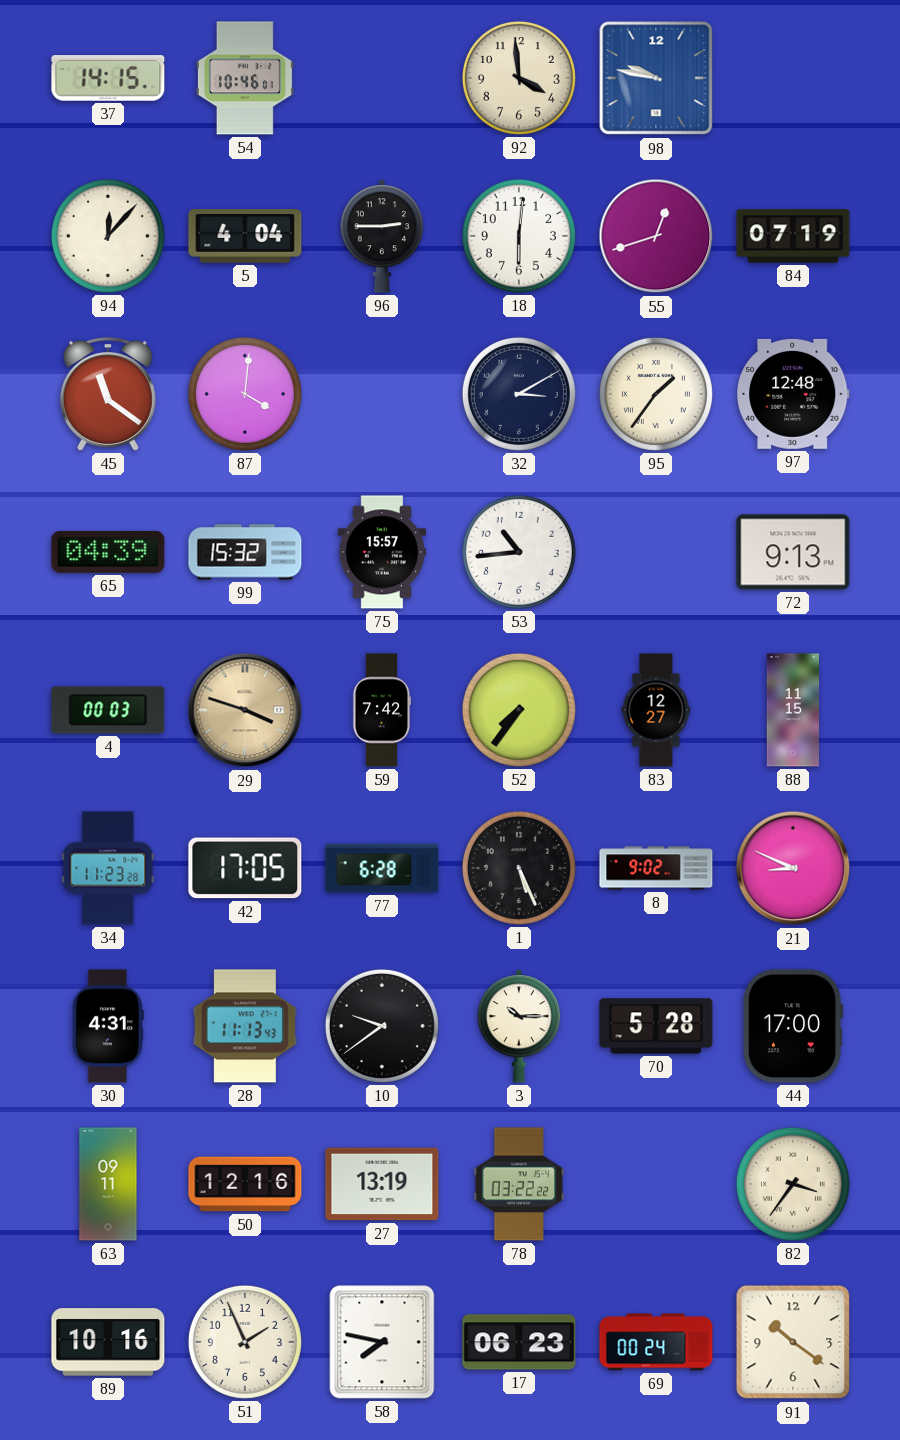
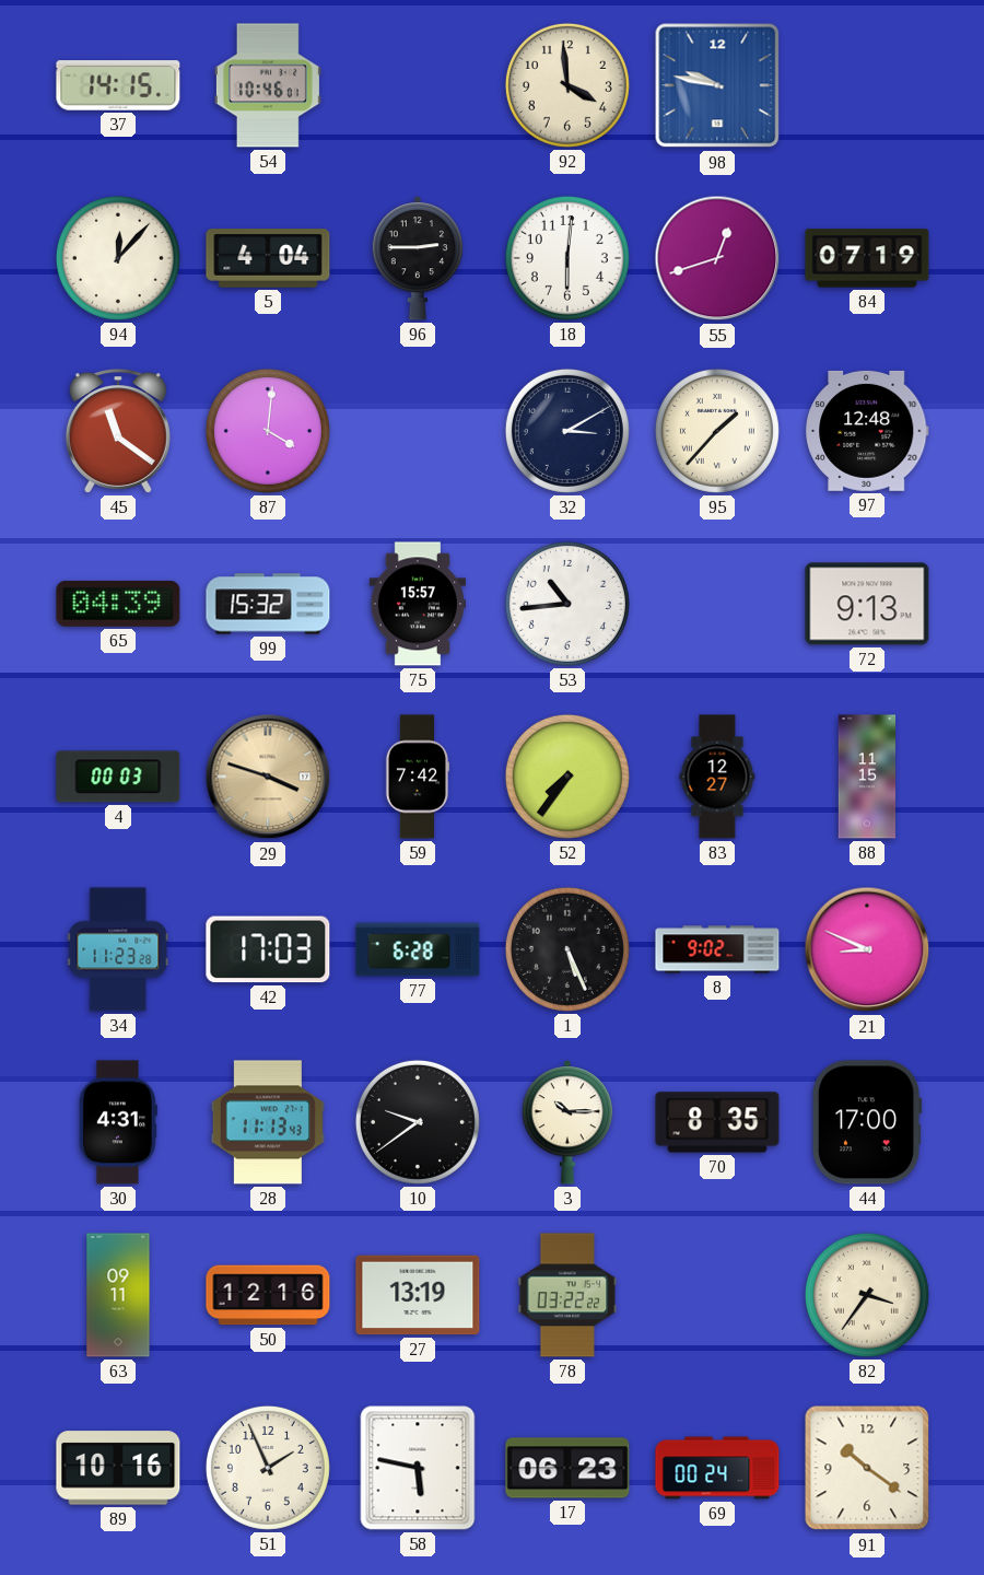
95: 1:36 -> 1:37
42: 17:05 -> 17:03
70: 5:28 -> 8:35
58: 7:47 -> 5:47
